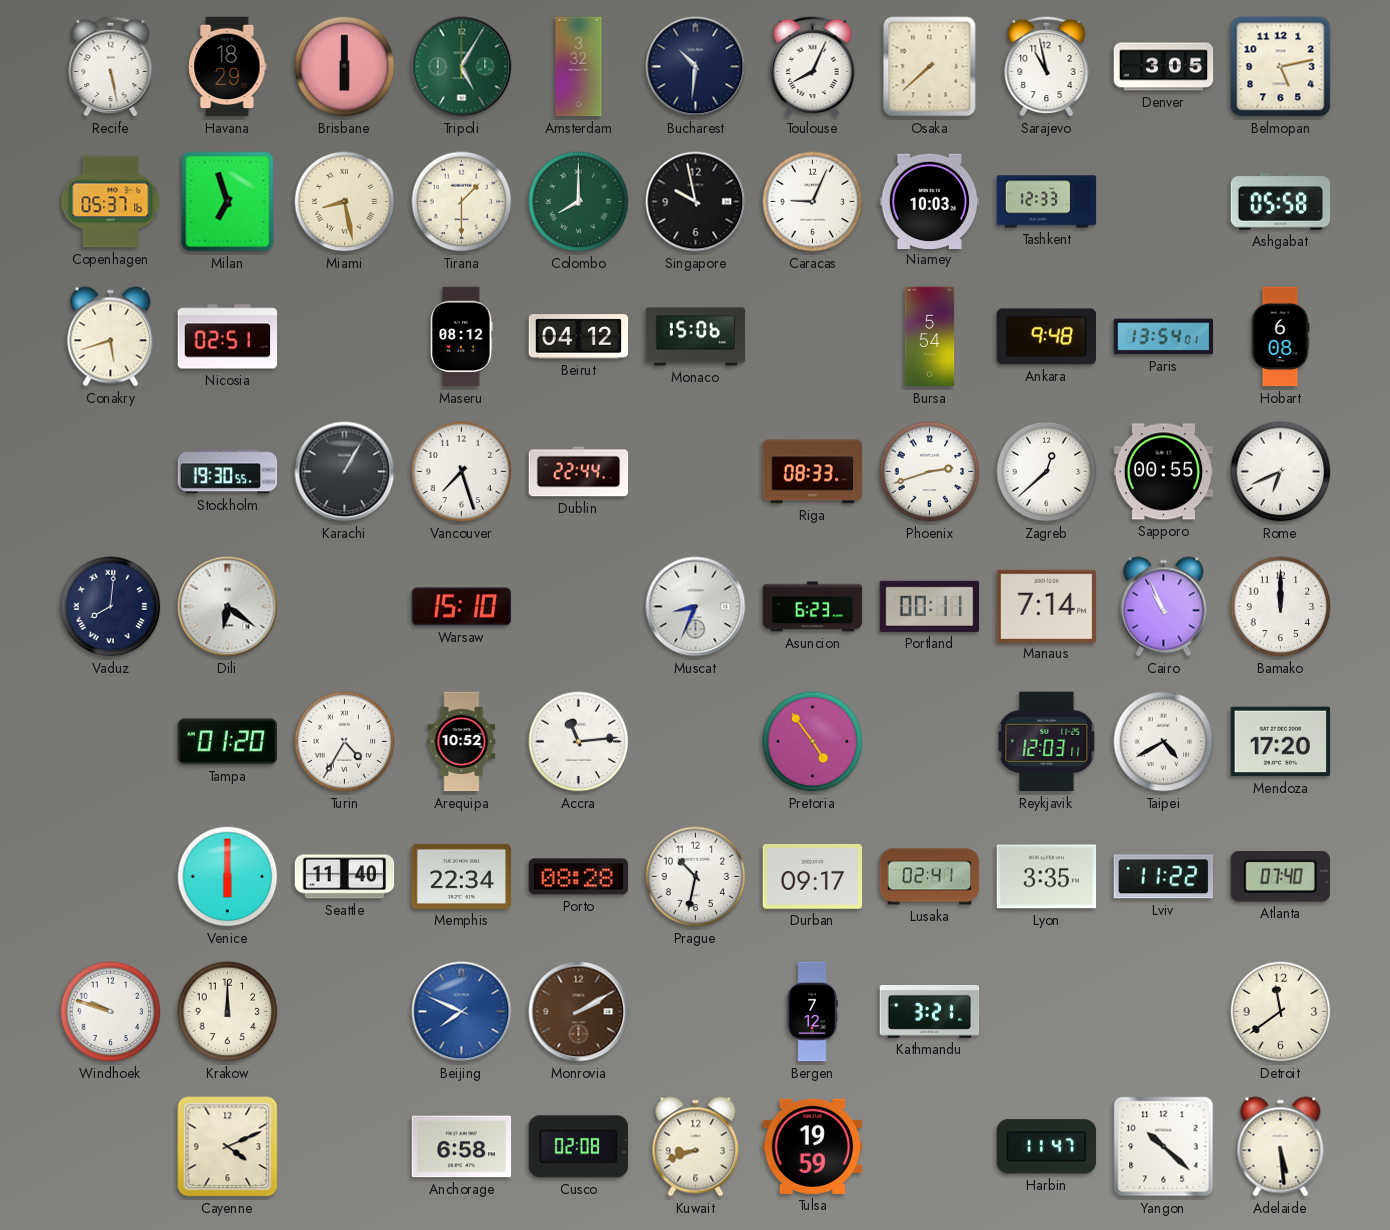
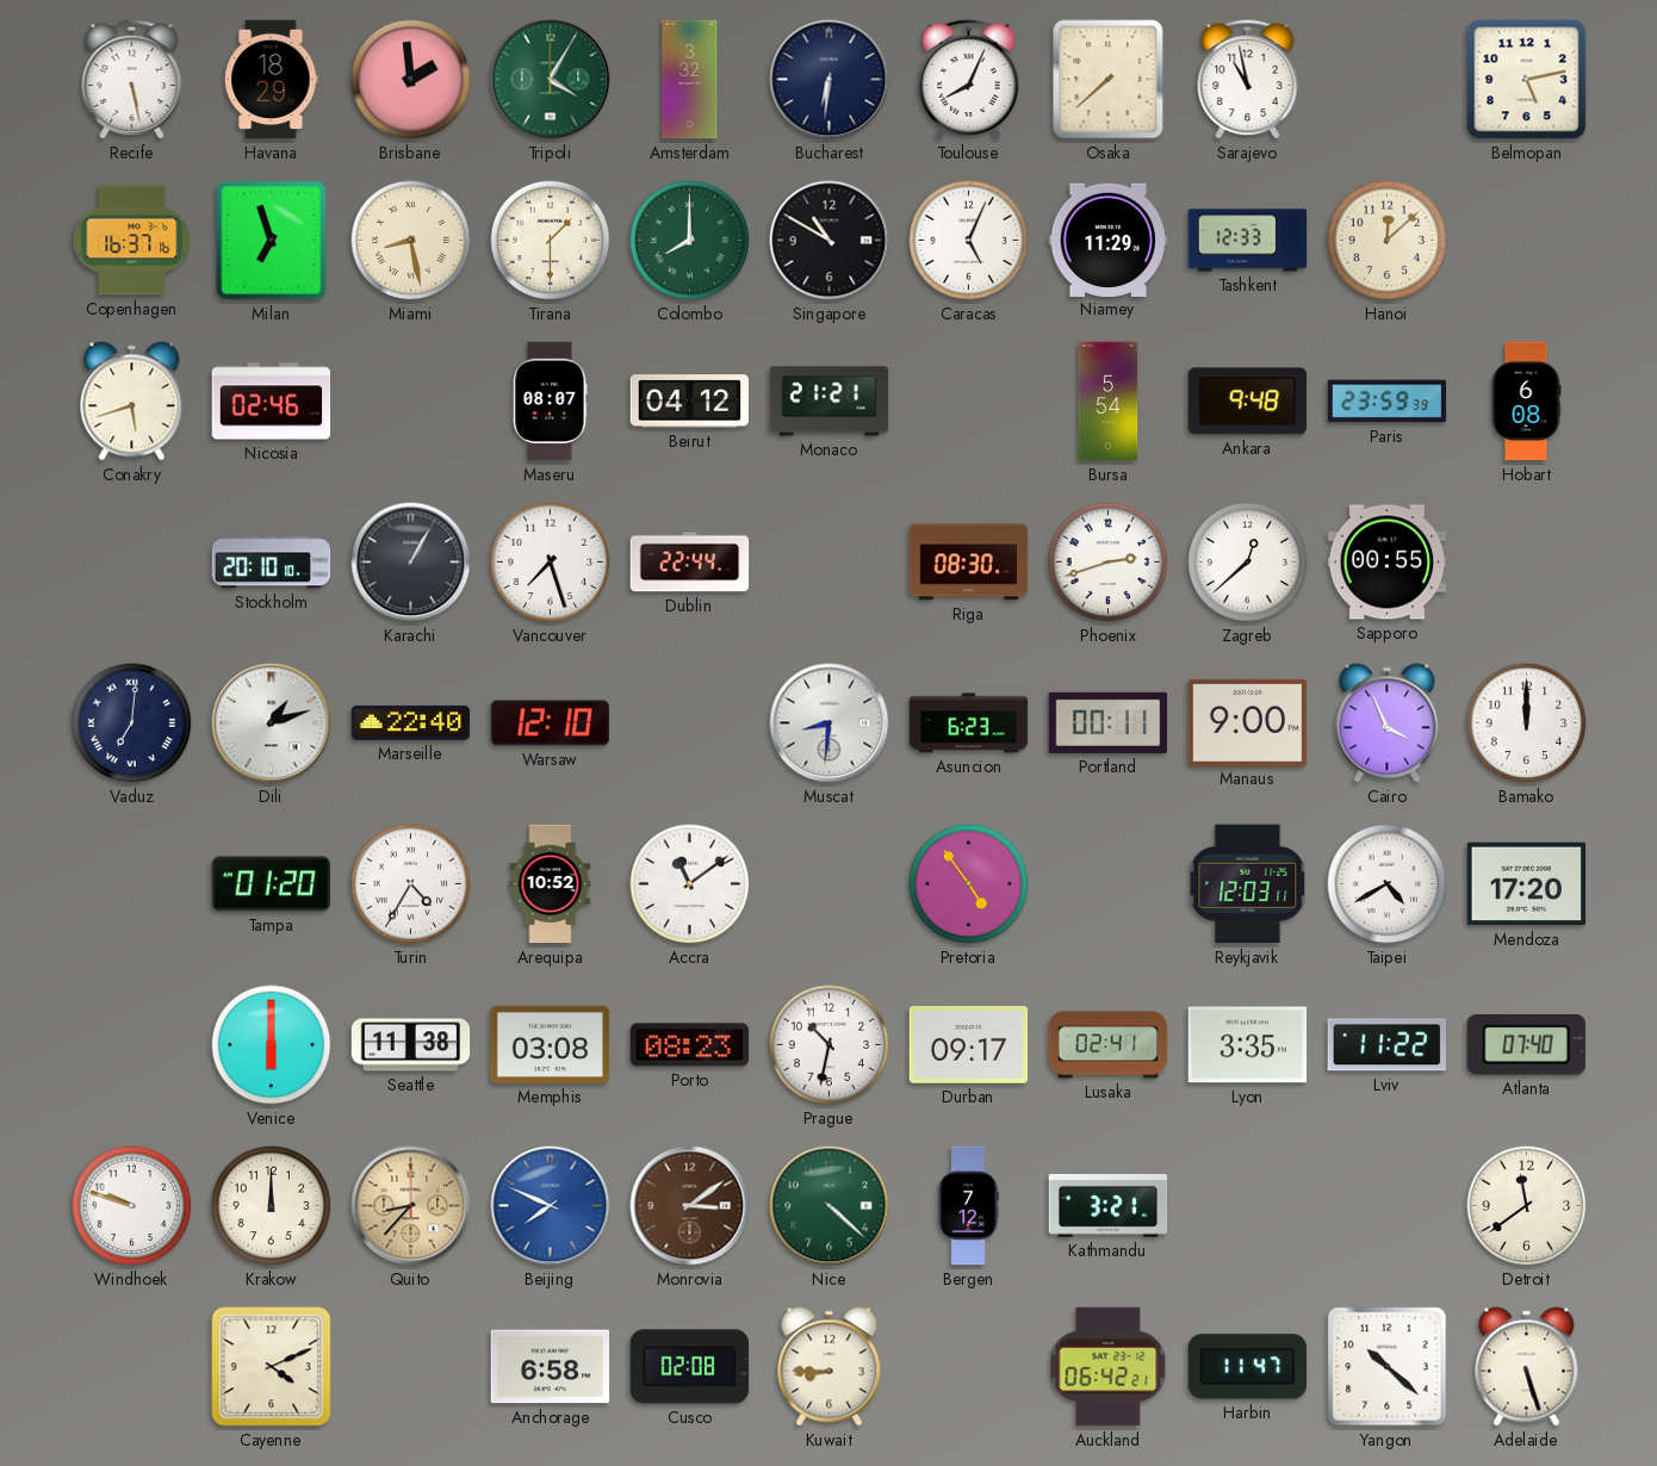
Brisbane: 6:00 -> 1:59
Tripoli: 5:05 -> 4:05
Bucharest: 10:31 -> 6:31
Denver: 3:05 -> none
Copenhagen: 05:37 -> 16:37
Singapore: 9:58 -> 10:50
Caracas: 9:04 -> 5:04
Niamey: 10:03 -> 11:29
Hanoi: none -> 12:08
Ashgabat: 05:58 -> none
Nicosia: 02:51 -> 02:46
Maseru: 08:12 -> 08:07
Monaco: 15:06 -> 21:21
Paris: 13:54 -> 23:59
Stockholm: 19:30 -> 20:10
Riga: 08:33 -> 08:30
Rome: 6:41 -> none
Vaduz: 8:01 -> 7:01
Dili: 6:21 -> 1:12
Marseille: none -> 22:40
Warsaw: 15:10 -> 12:10
Muscat: 8:34 -> 8:31
Manaus: 7:14 -> 9:00
Cairo: 10:56 -> 3:56
Accra: 11:14 -> 11:09
Seattle: 11:40 -> 11:38
Memphis: 22:34 -> 03:08
Porto: 08:28 -> 08:23
Quito: none -> 8:37
Monrovia: 2:10 -> 3:09
Nice: none -> 4:22
Kuwait: 8:42 -> 8:45
Tulsa: 19:59 -> none
Auckland: none -> 06:42
Adelaide: 5:29 -> 5:27
